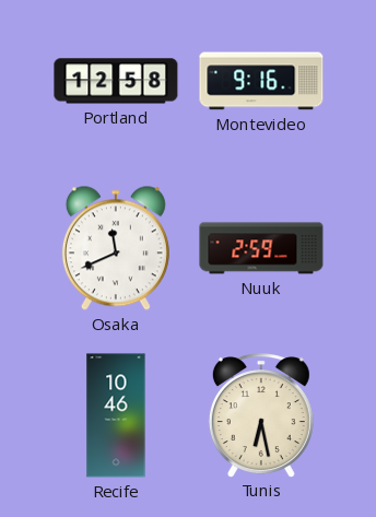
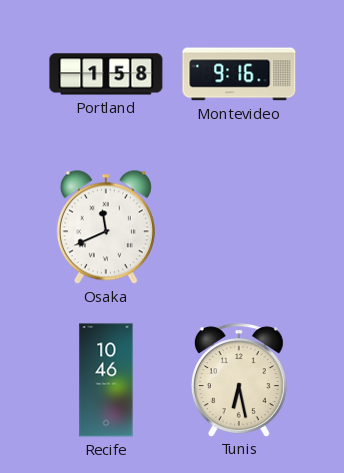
Portland: 12:58 -> 1:58
Nuuk: 2:59 -> none
